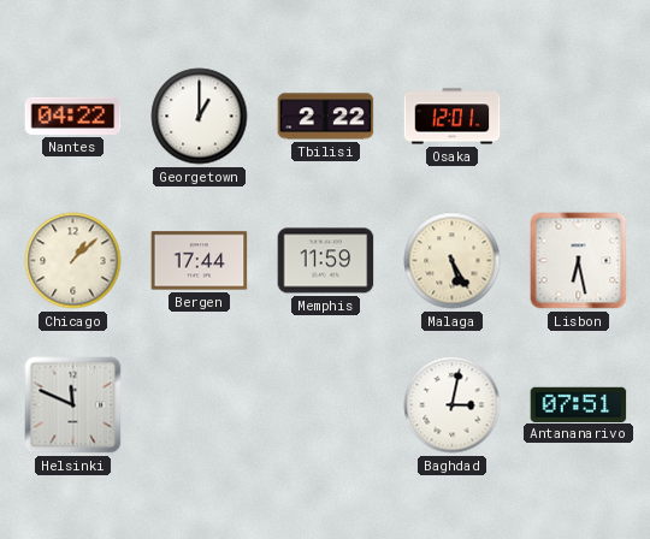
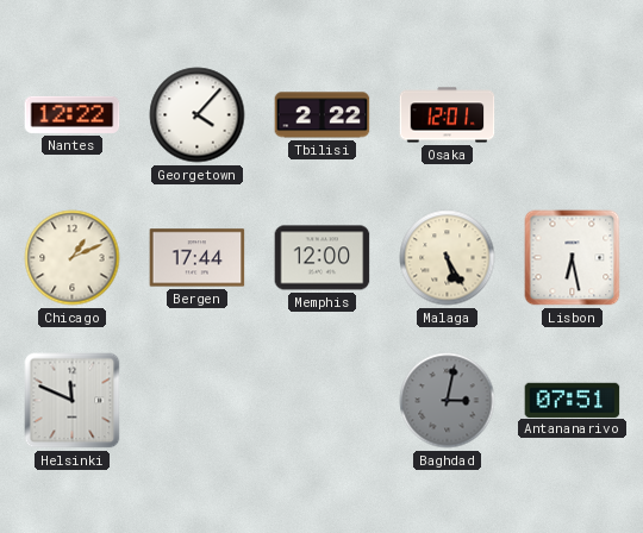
Nantes: 04:22 -> 12:22
Georgetown: 1:00 -> 4:07
Chicago: 1:08 -> 1:11
Memphis: 11:59 -> 12:00
Baghdad dial: white -> grey
